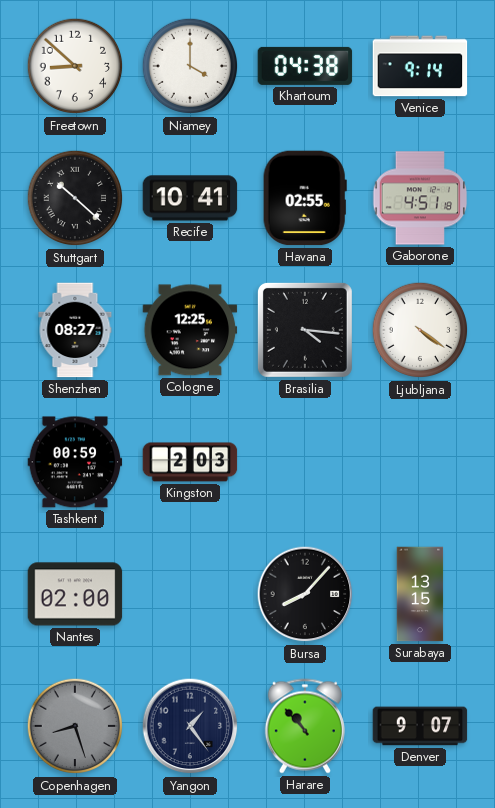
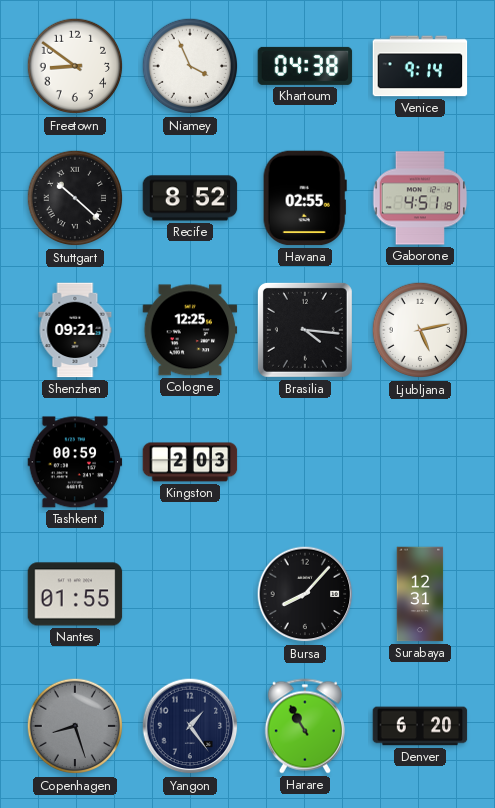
Freetown: 8:52 -> 8:51
Niamey: 4:00 -> 3:56
Recife: 10:41 -> 8:52
Shenzhen: 08:27 -> 09:21
Ljubljana: 4:21 -> 5:13
Nantes: 02:00 -> 01:55
Surabaya: 13:15 -> 12:31
Harare: 10:53 -> 10:55
Denver: 9:07 -> 6:20
